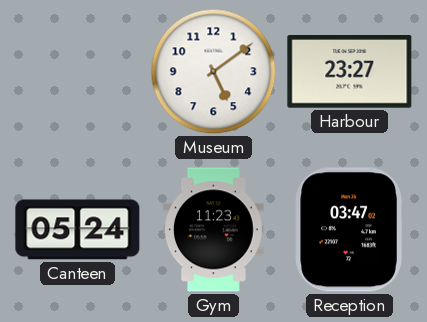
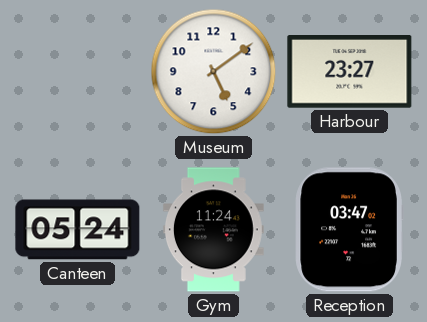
Gym: 11:23 -> 11:24
